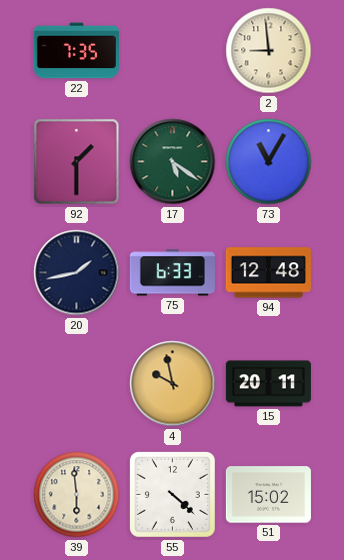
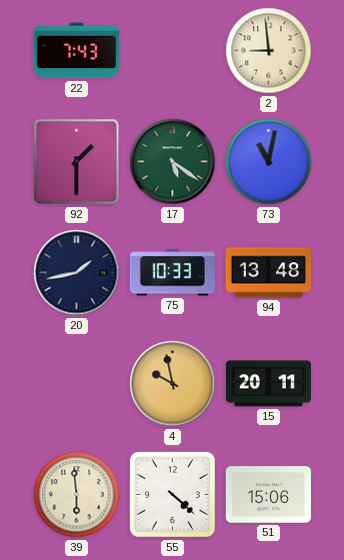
22: 7:35 -> 7:43
73: 11:05 -> 11:02
75: 6:33 -> 10:33
94: 12:48 -> 13:48
51: 15:02 -> 15:06
